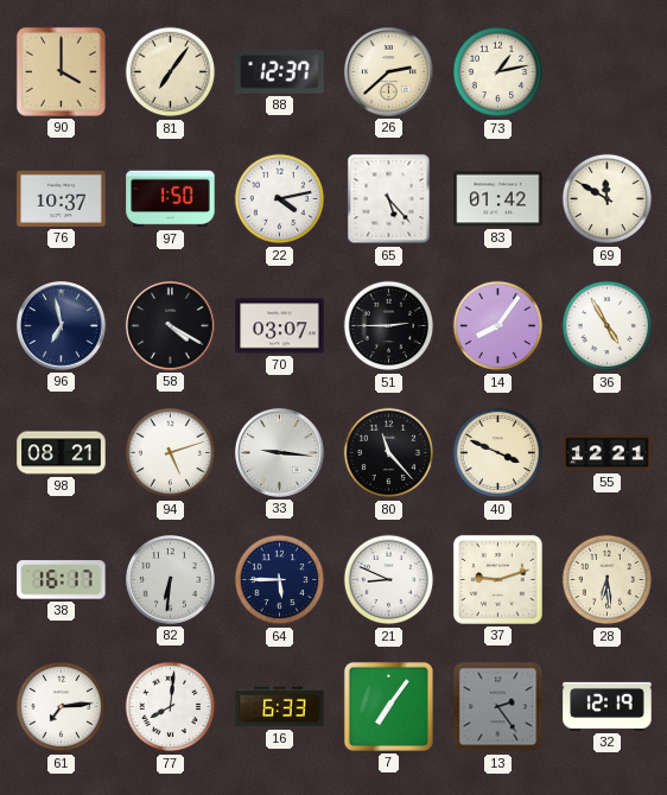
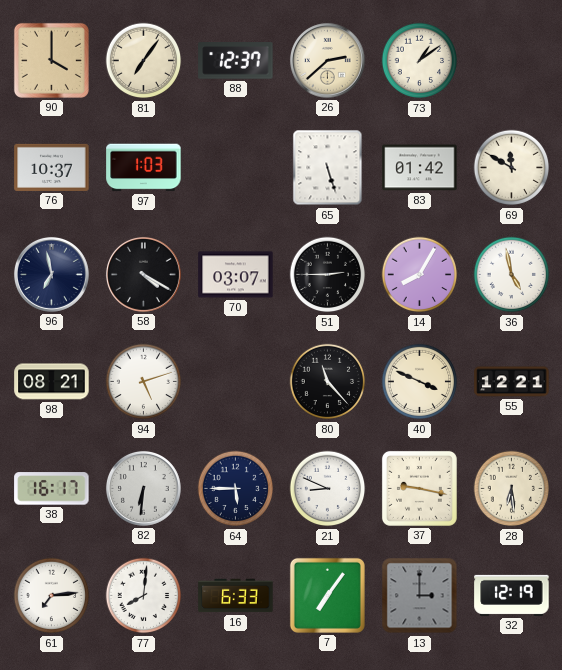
73: 1:13 -> 1:09
97: 1:50 -> 1:03
22: 4:13 -> none
65: 5:23 -> 5:27
14: 8:06 -> 8:05
36: 4:55 -> 4:58
33: 9:16 -> none
37: 9:12 -> 9:17
13: 2:24 -> 3:00
